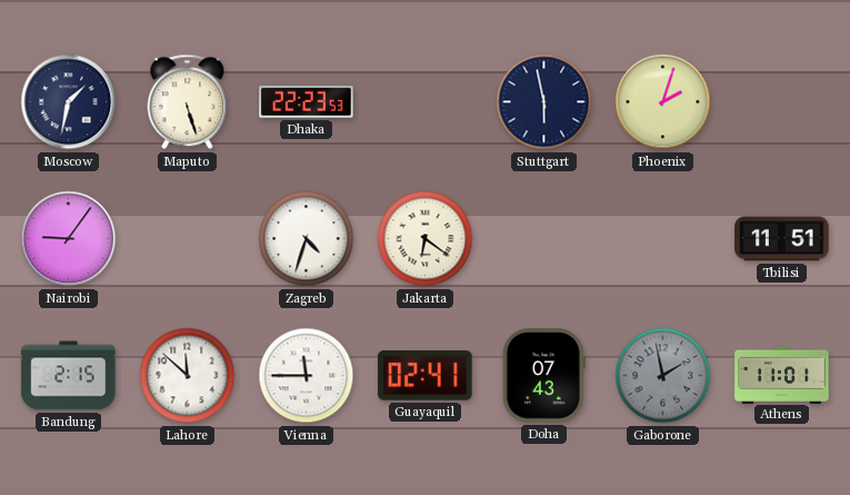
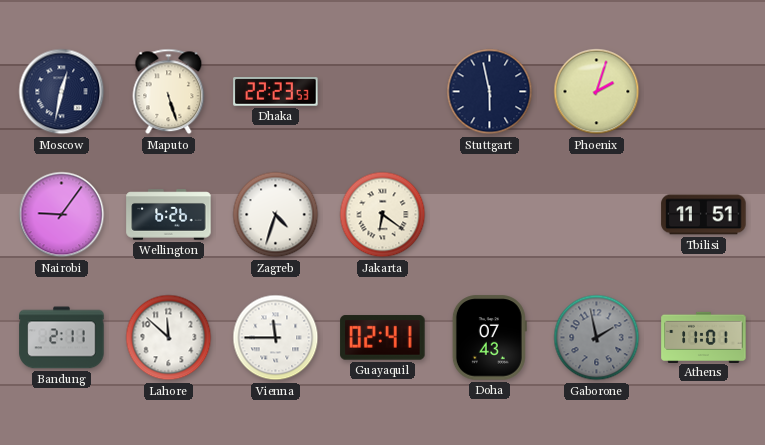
Moscow: 1:32 -> 12:32
Wellington: none -> 6:26
Bandung: 2:15 -> 2:11
